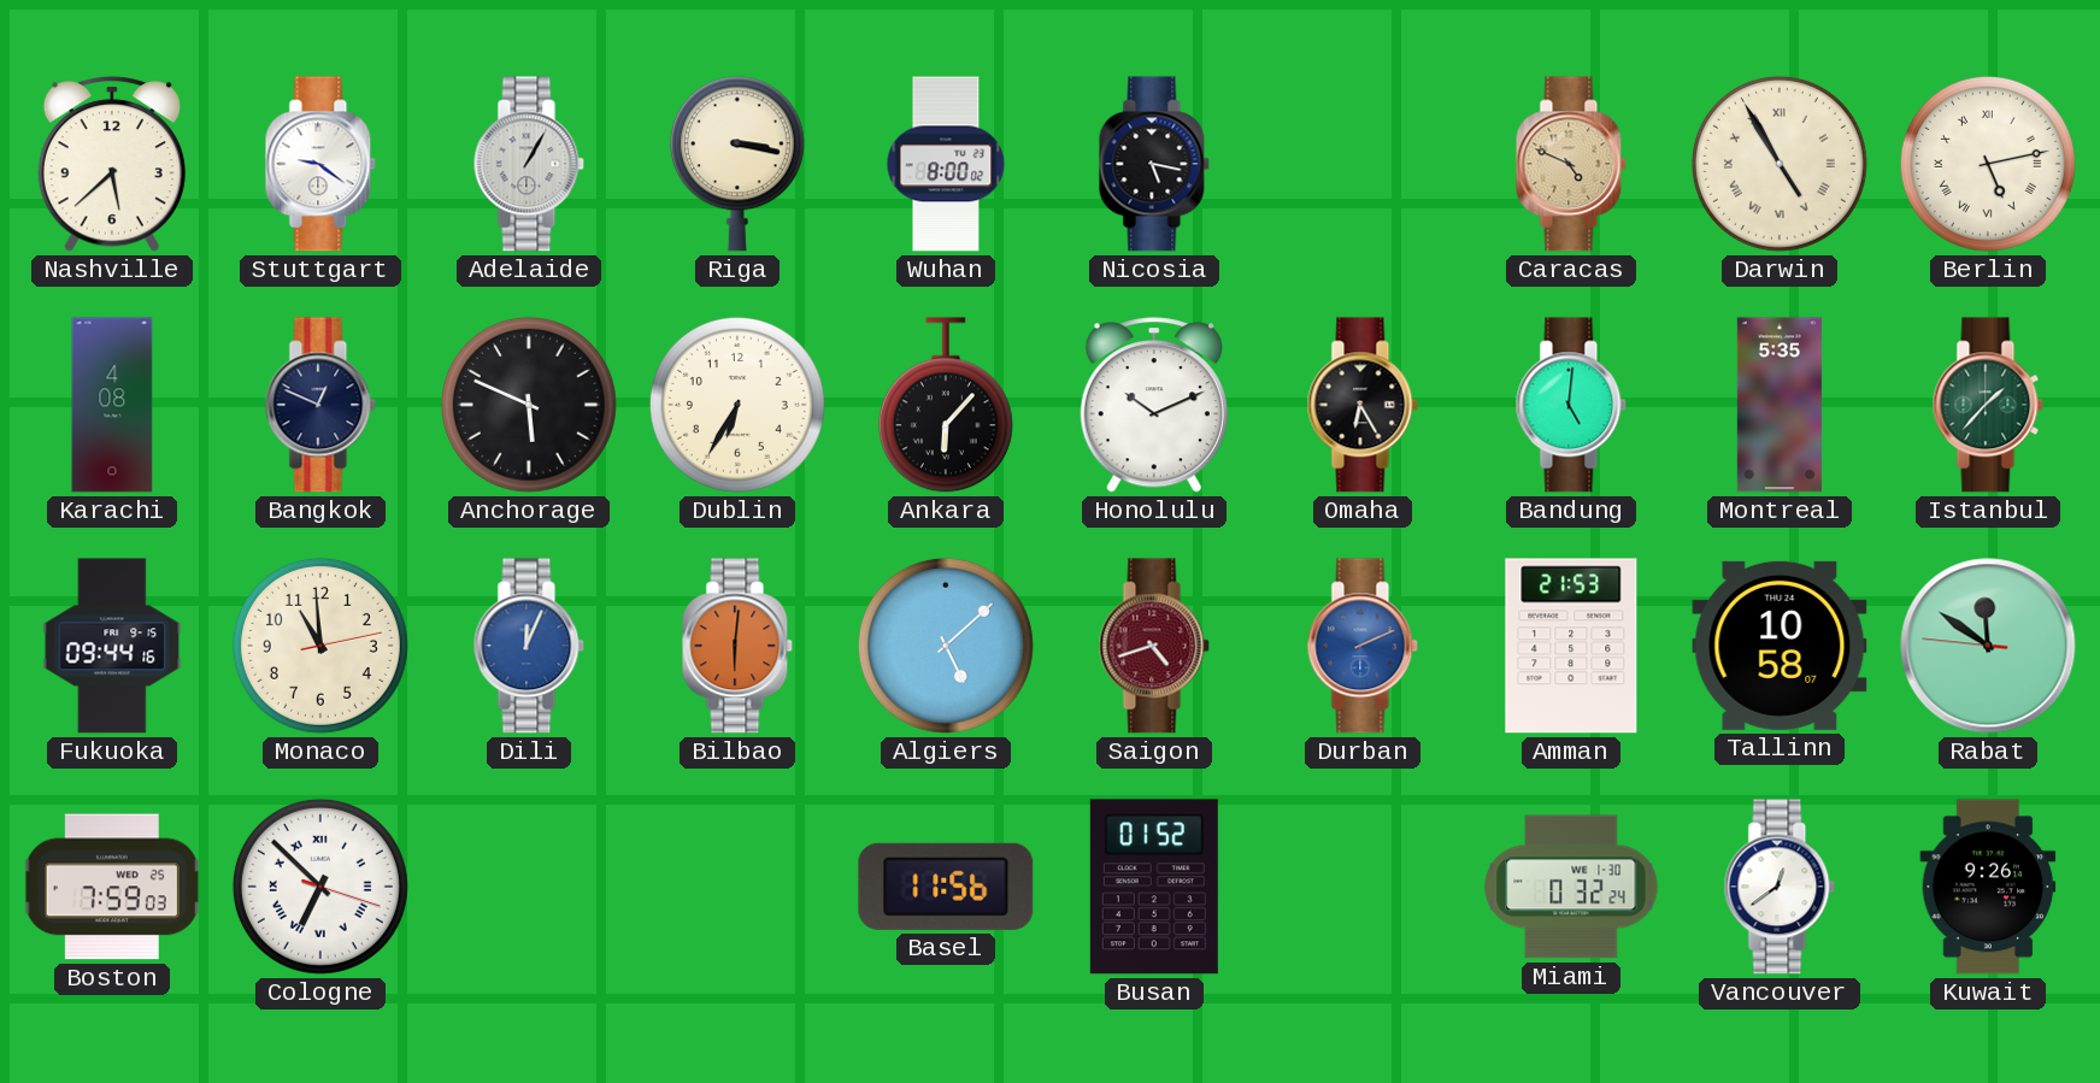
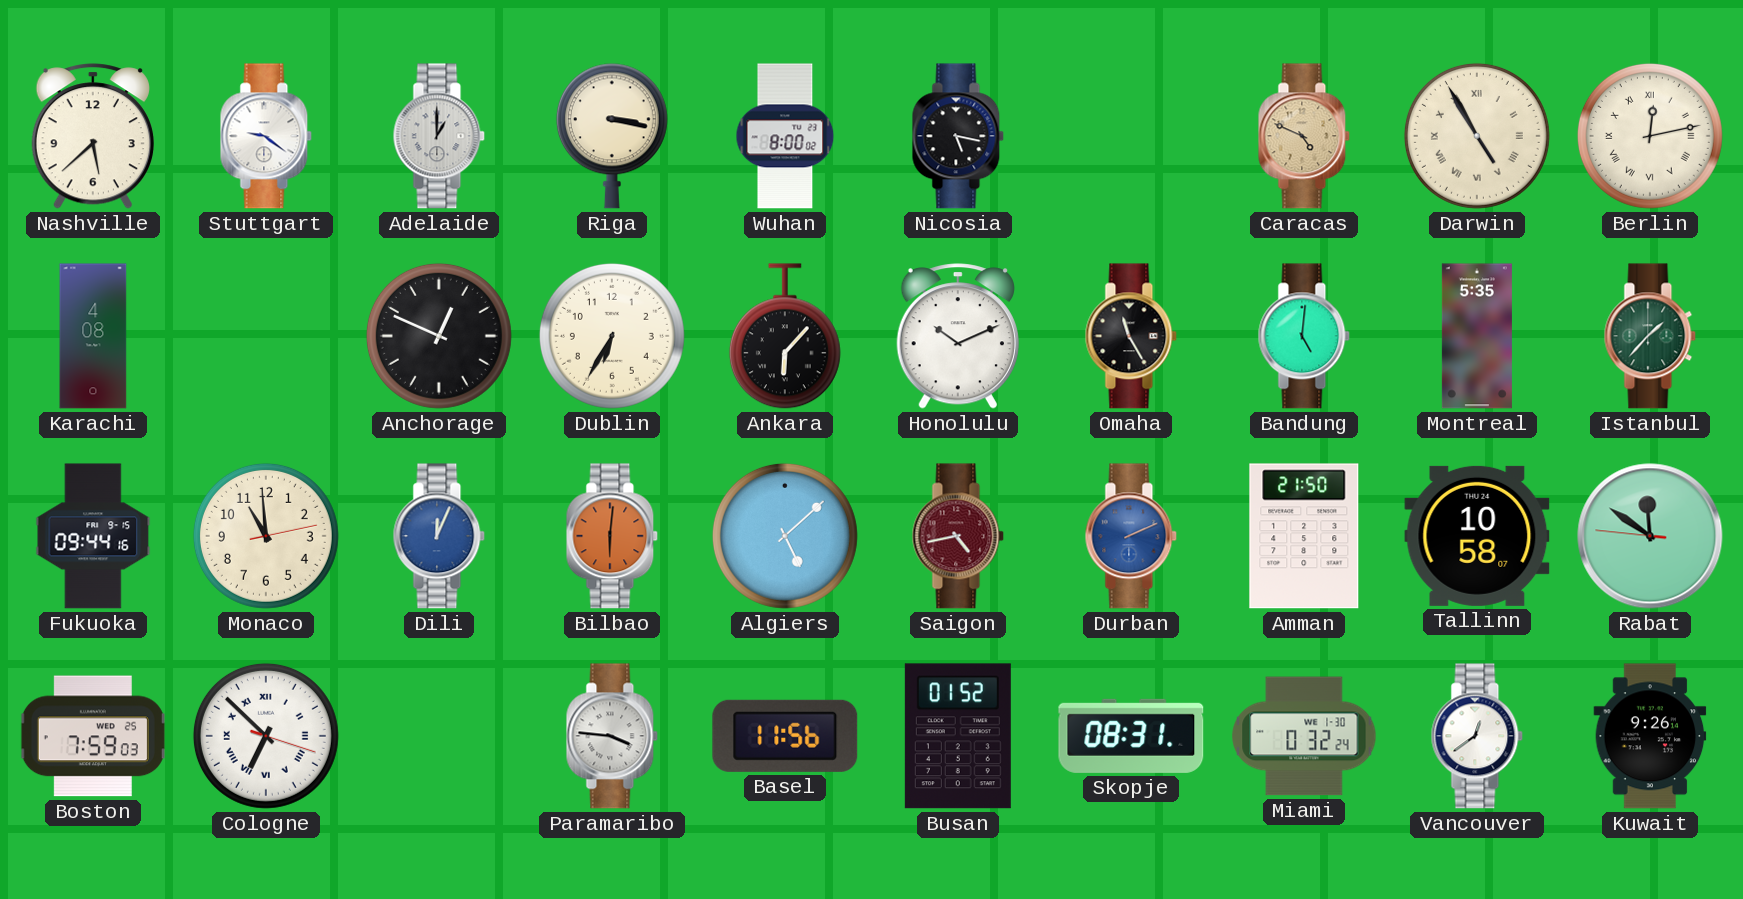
Adelaide: 1:05 -> 1:00
Berlin: 5:13 -> 12:13
Bangkok: 12:49 -> none
Anchorage: 5:49 -> 12:49
Omaha: 6:25 -> 11:25
Saigon: 4:42 -> 4:43
Amman: 21:53 -> 21:50
Paramaribo: none -> 3:46
Skopje: none -> 08:31
